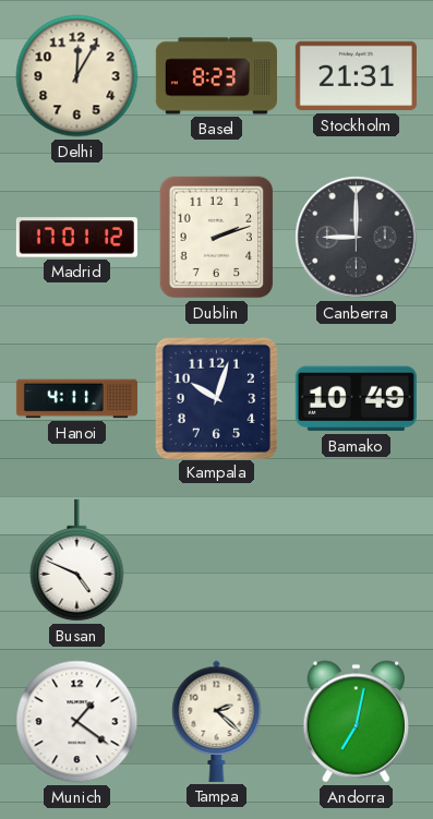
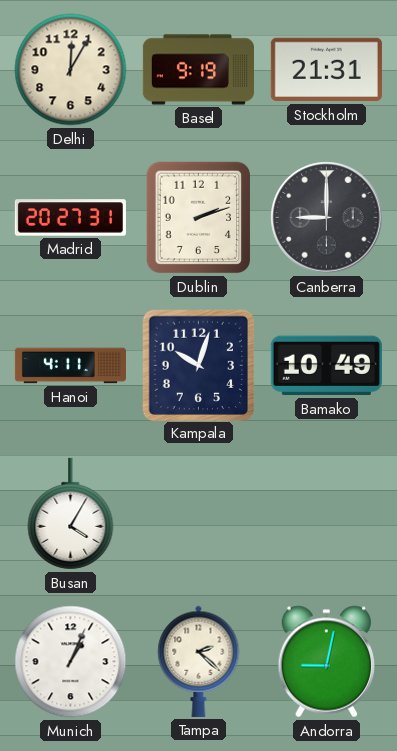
Basel: 8:23 -> 9:19
Madrid: 17:01 -> 20:27
Busan: 4:49 -> 4:05
Munich: 1:21 -> 1:04
Andorra: 7:02 -> 9:02
